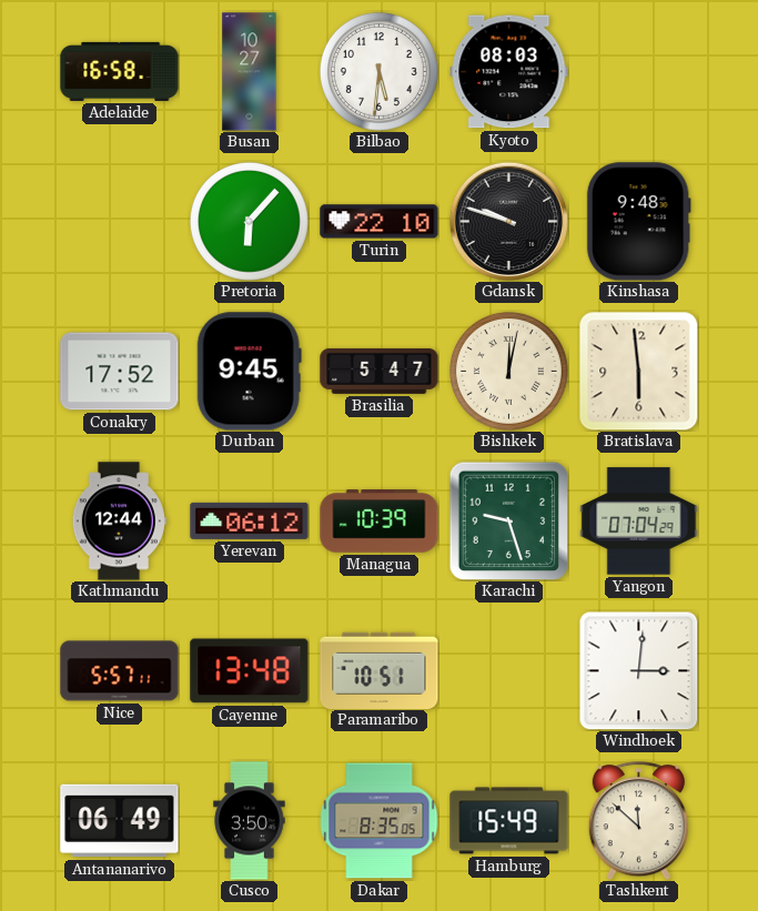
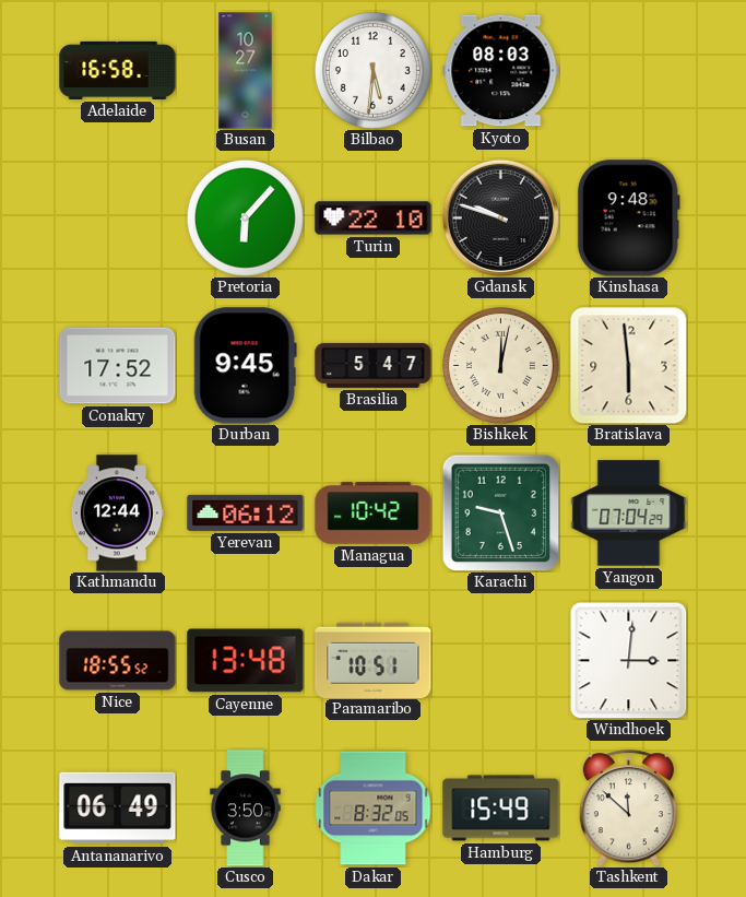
Managua: 10:39 -> 10:42
Nice: 5:57 -> 18:55
Dakar: 8:35 -> 8:32
